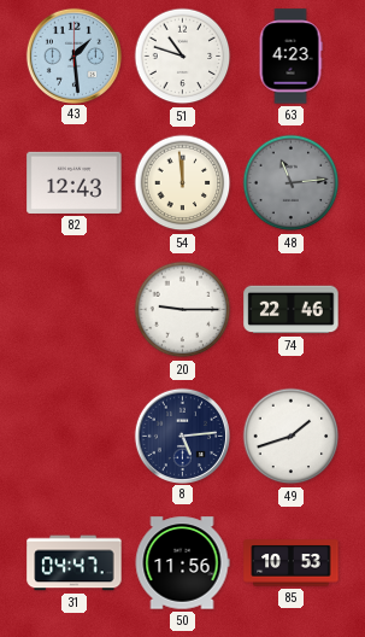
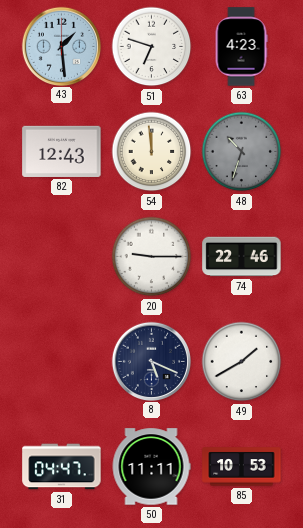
51: 10:48 -> 6:48
48: 11:14 -> 10:33
8: 5:14 -> 5:19
49: 1:42 -> 1:40
50: 11:56 -> 11:11
